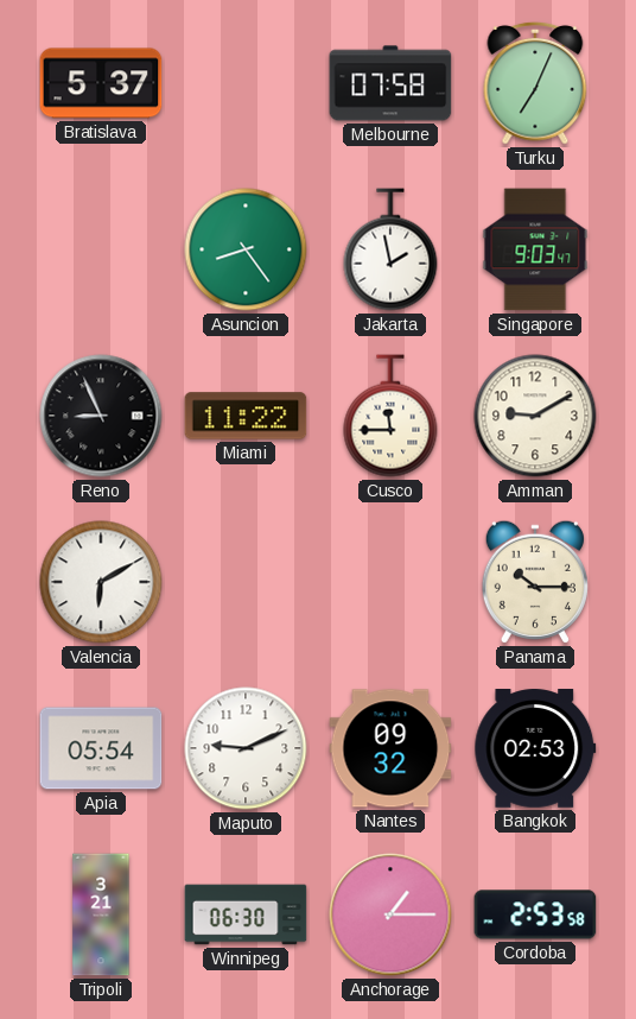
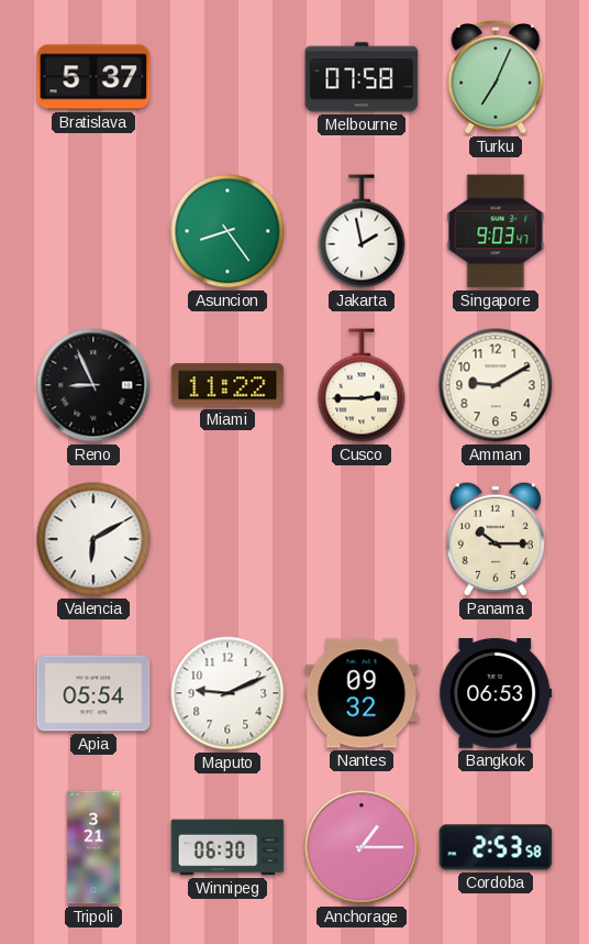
Cusco: 11:45 -> 2:45
Bangkok: 02:53 -> 06:53
